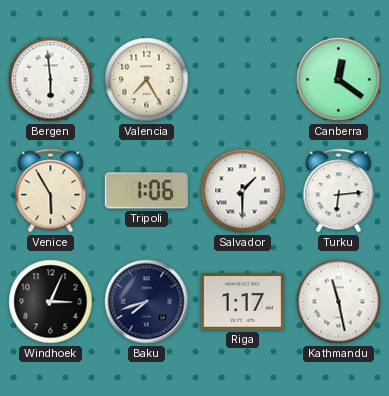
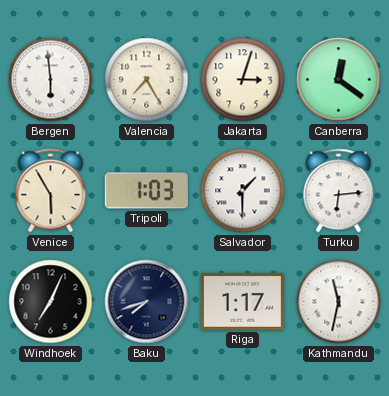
Jakarta: none -> 3:03
Tripoli: 1:06 -> 1:03
Windhoek: 3:04 -> 7:04
Kathmandu: 11:28 -> 11:32
